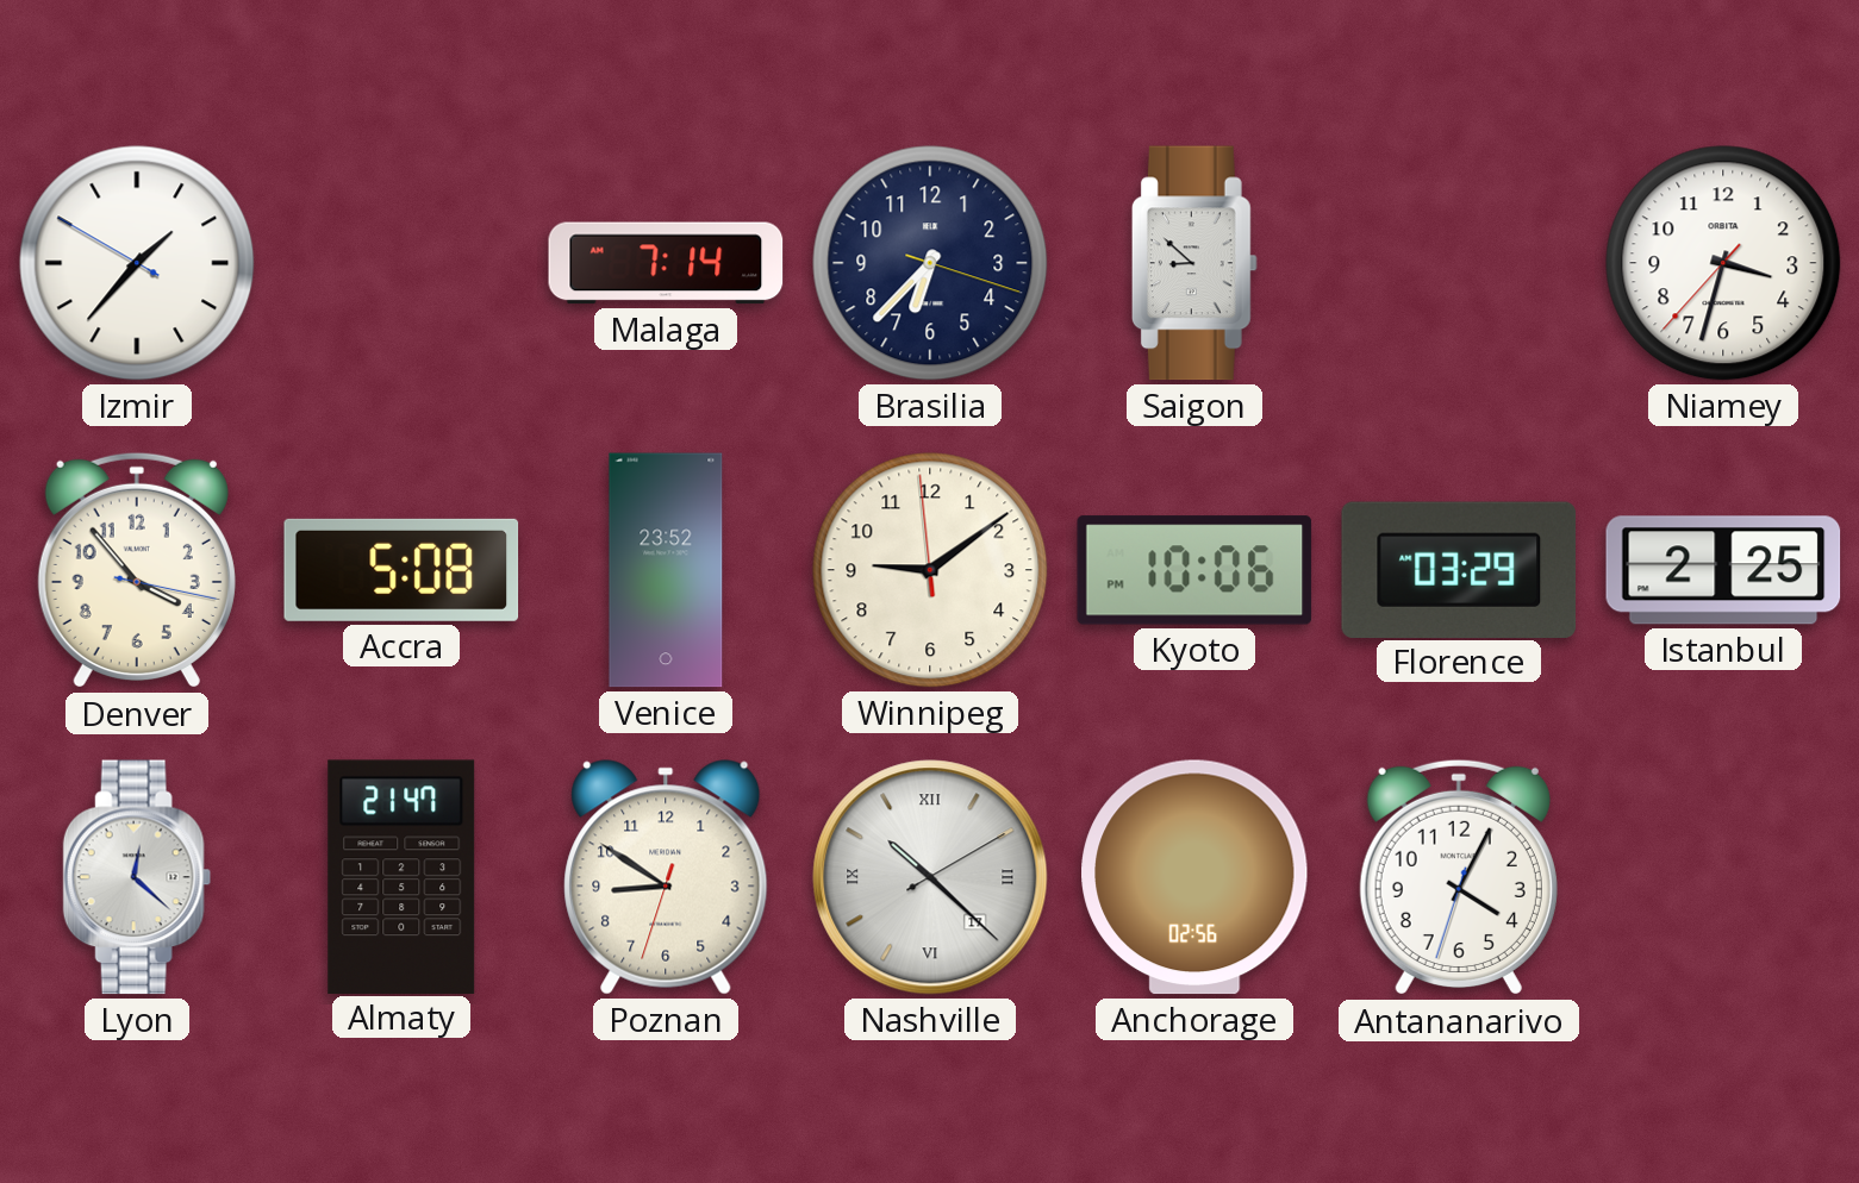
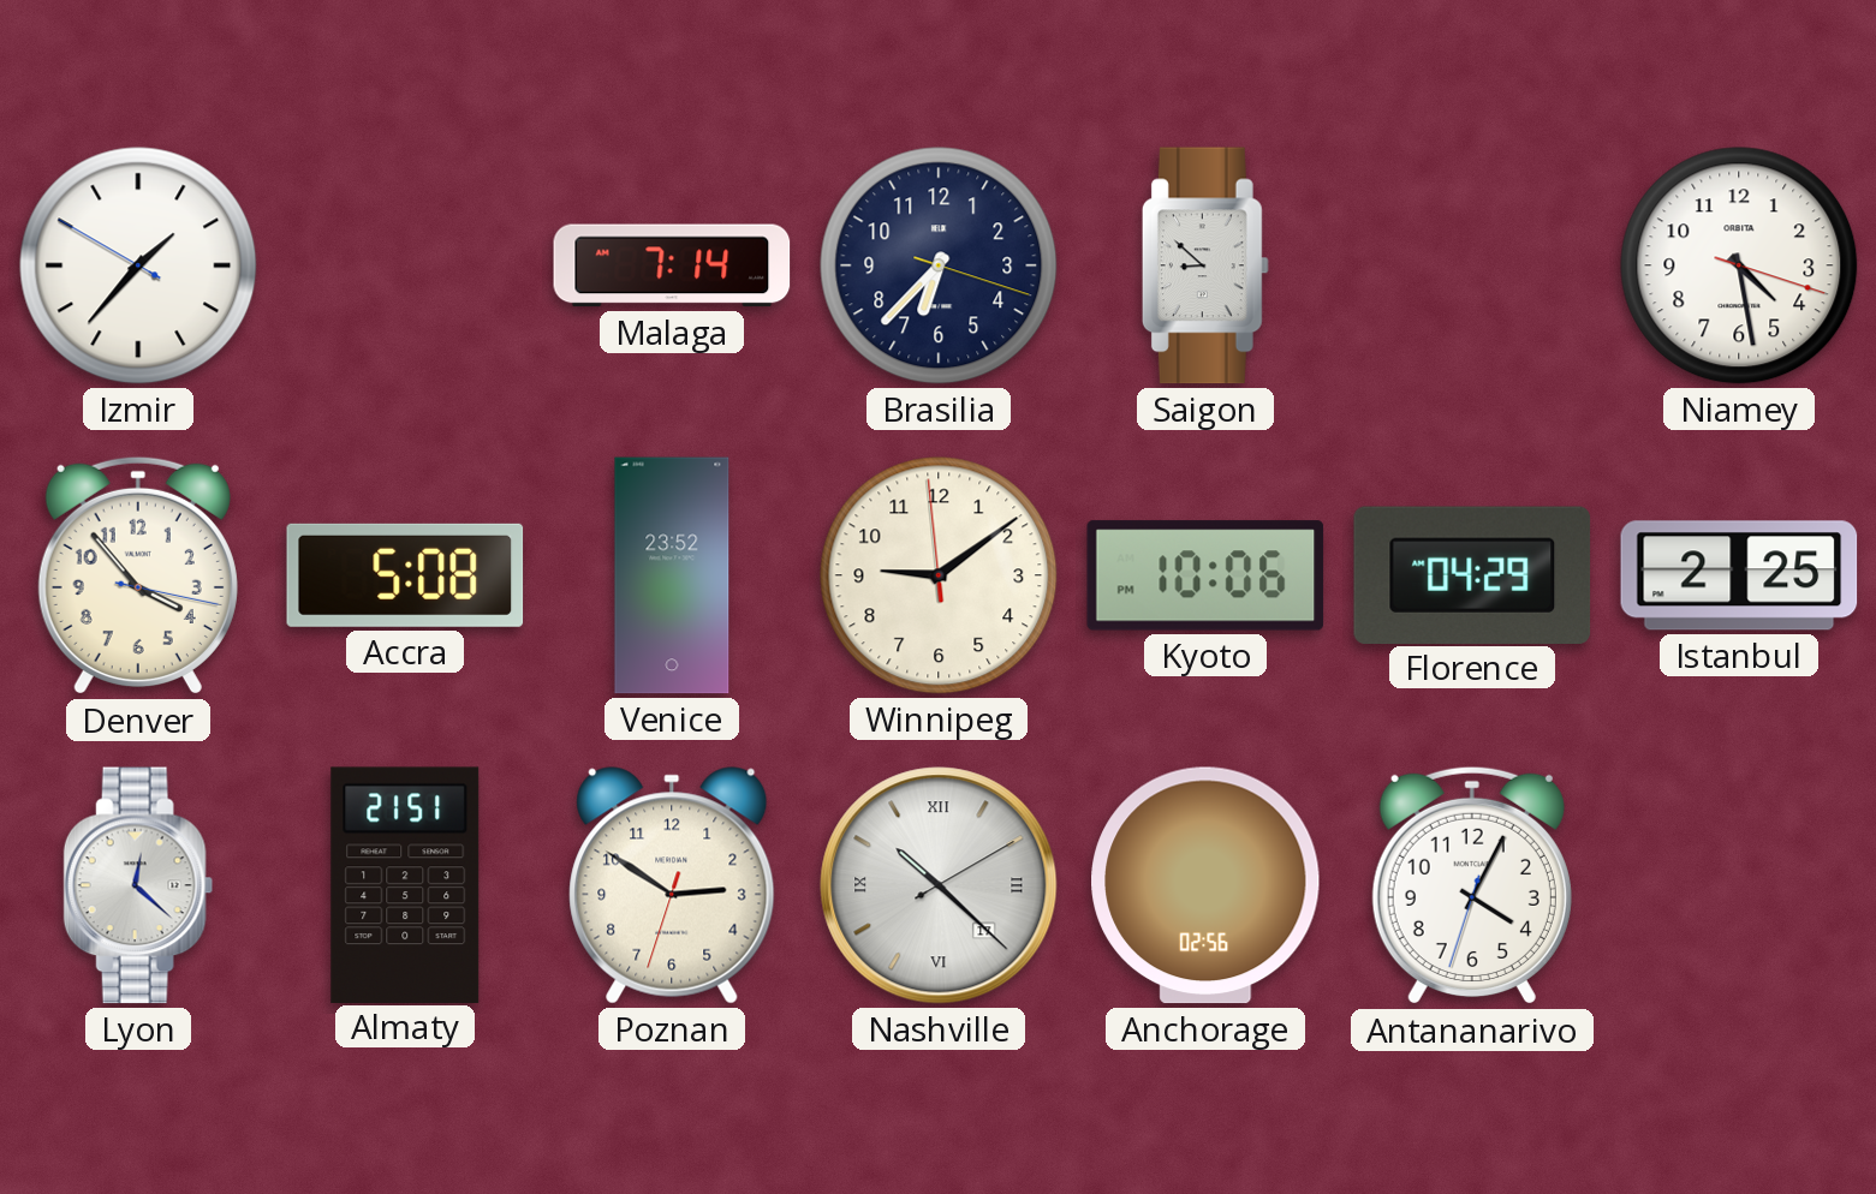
Niamey: 3:32 -> 4:28
Florence: 03:29 -> 04:29
Almaty: 21:47 -> 21:51
Poznan: 8:50 -> 2:50
